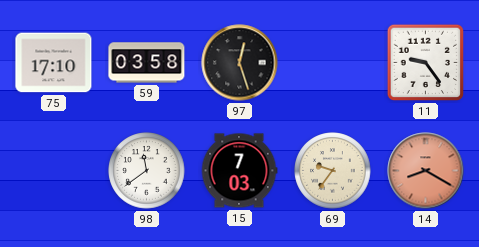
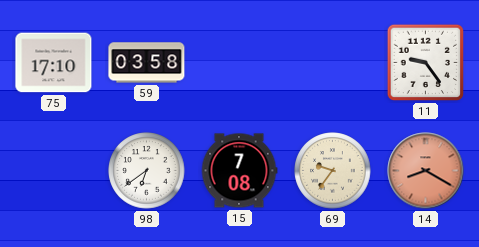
97: 12:27 -> none
98: 11:39 -> 6:39
15: 7:03 -> 7:08
